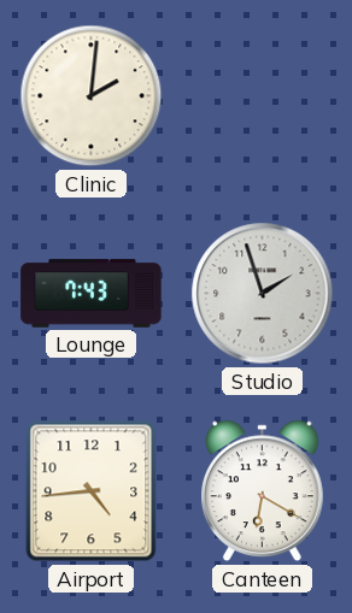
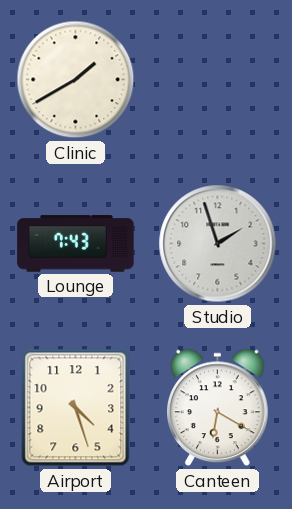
Clinic: 2:01 -> 1:40
Airport: 4:44 -> 4:27
